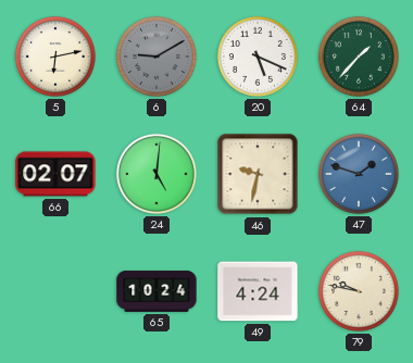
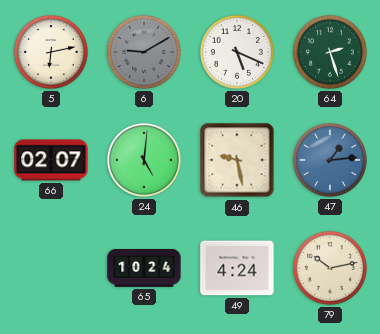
64: 1:37 -> 2:27
46: 9:32 -> 9:28
47: 1:48 -> 1:14
79: 9:47 -> 10:13
